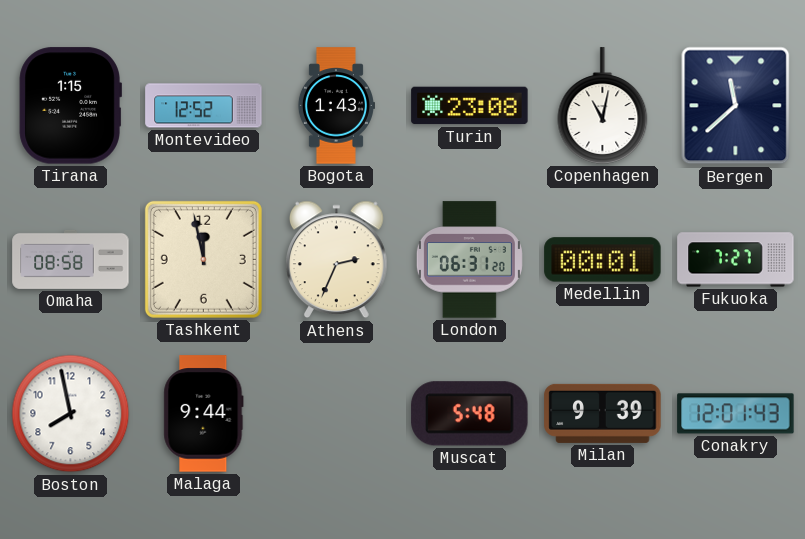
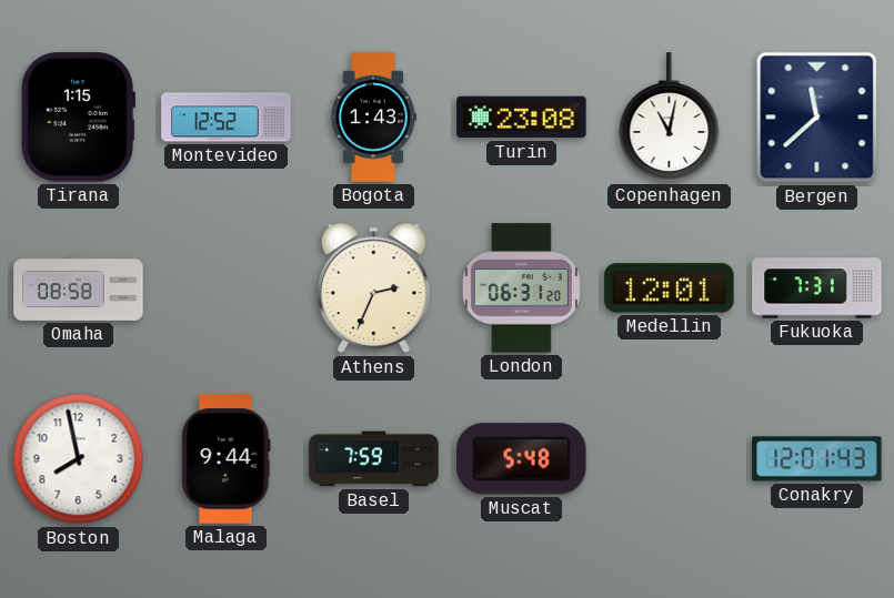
Tashkent: 11:58 -> none
Medellin: 00:01 -> 12:01
Fukuoka: 7:27 -> 7:31
Basel: none -> 7:59
Milan: 9:39 -> none
